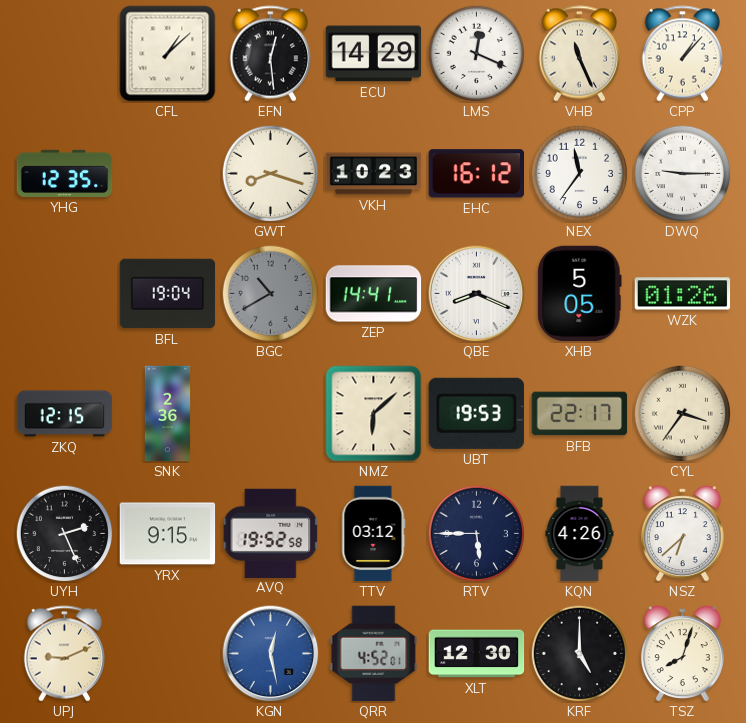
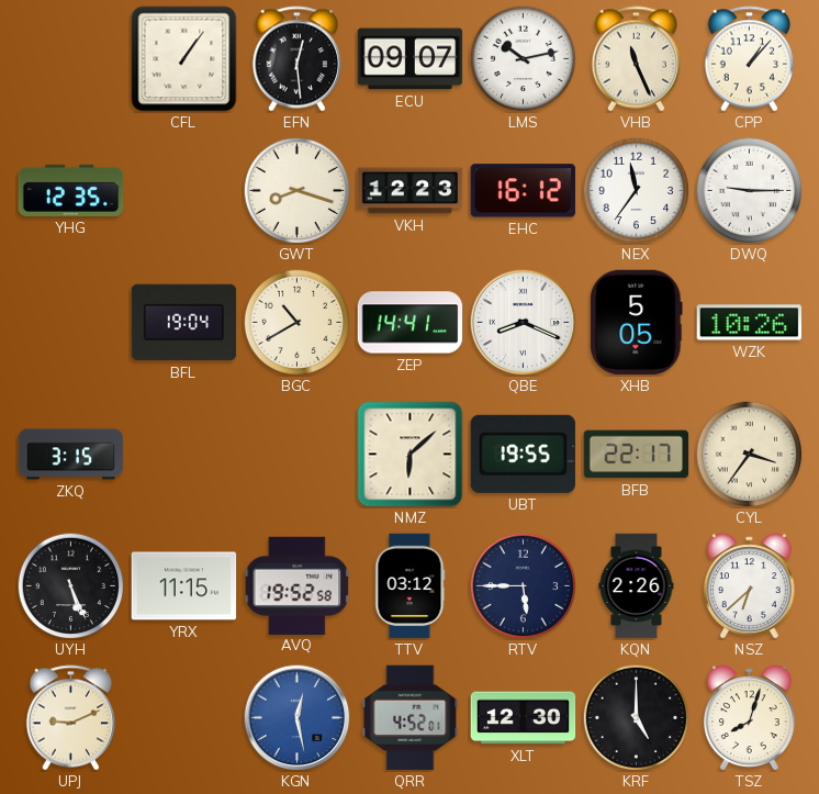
CFL: 1:08 -> 1:06
ECU: 14:29 -> 09:07
LMS: 12:19 -> 10:13
VKH: 10:23 -> 12:23
BGC dial: grey -> cream
WZK: 01:26 -> 10:26
ZKQ: 12:15 -> 3:15
SNK: 2:36 -> none
UBT: 19:53 -> 19:55
UYH: 2:26 -> 5:26
YRX: 9:15 -> 11:15
KQN: 4:26 -> 2:26
